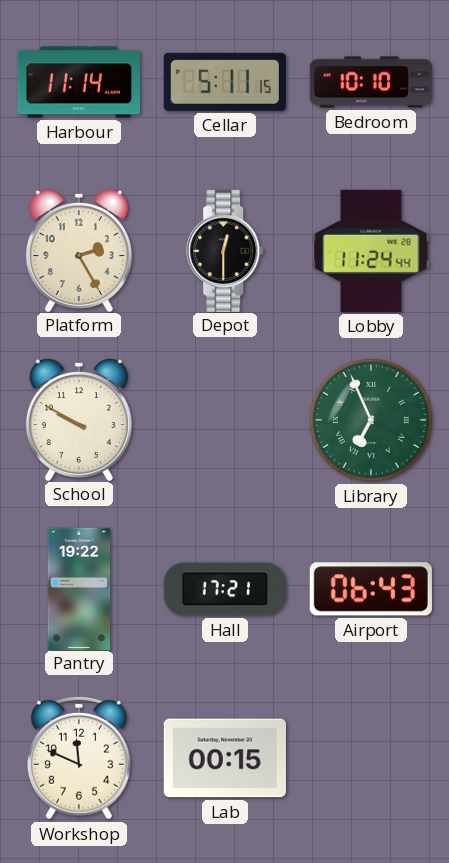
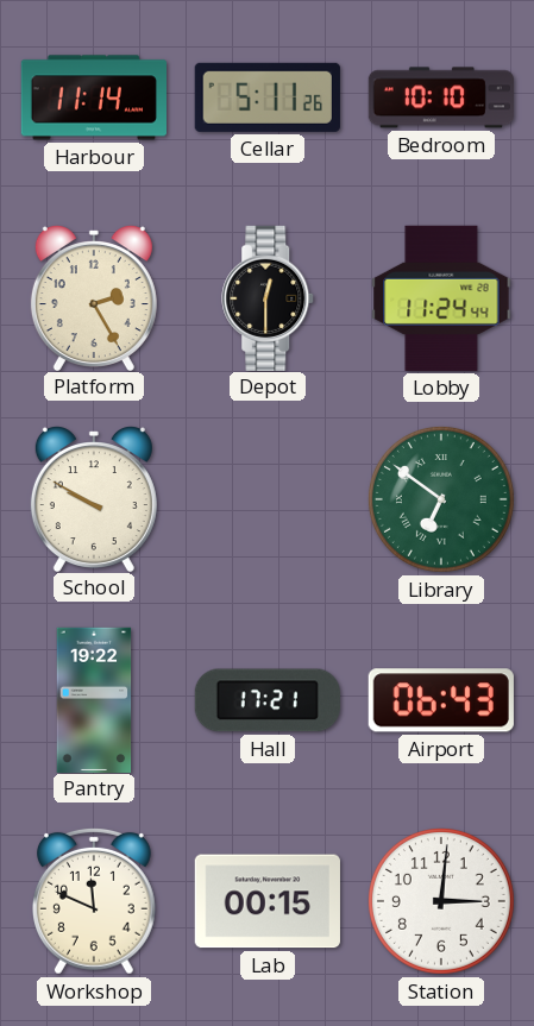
Cellar: 5:11:15 -> 5:11:26
Library: 6:56 -> 6:51
Station: none -> 3:01
